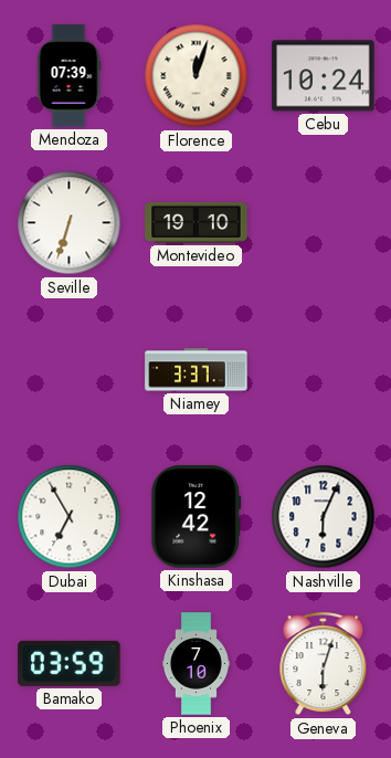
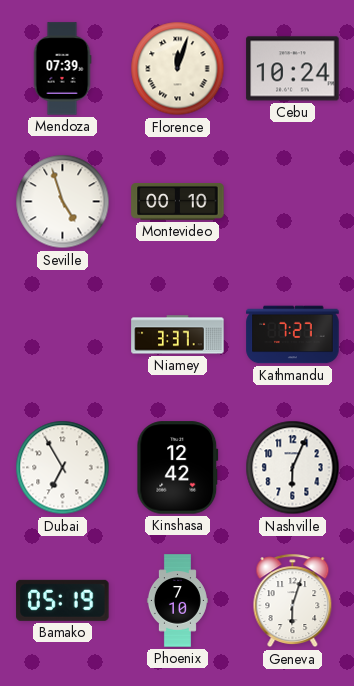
Seville: 6:33 -> 4:57
Montevideo: 19:10 -> 00:10
Kathmandu: none -> 7:27
Bamako: 03:59 -> 05:19
